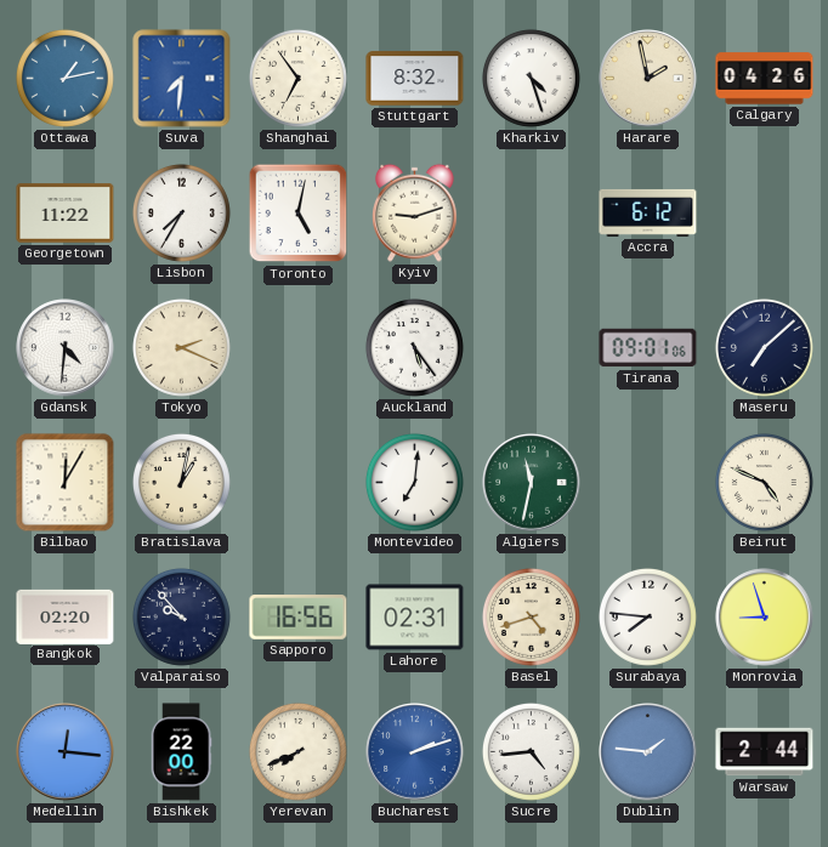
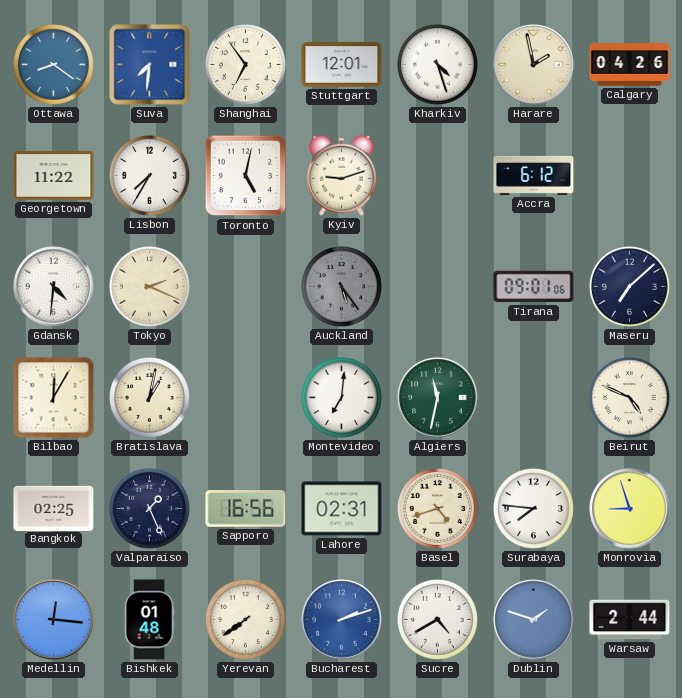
Ottawa: 1:13 -> 8:21
Stuttgart: 8:32 -> 12:01
Auckland dial: white -> grey
Bangkok: 02:20 -> 02:25
Valparaiso: 9:53 -> 1:26
Bishkek: 22:00 -> 01:48
Yerevan: 7:41 -> 7:39
Sucre: 4:44 -> 4:40
Dublin: 1:46 -> 1:48
